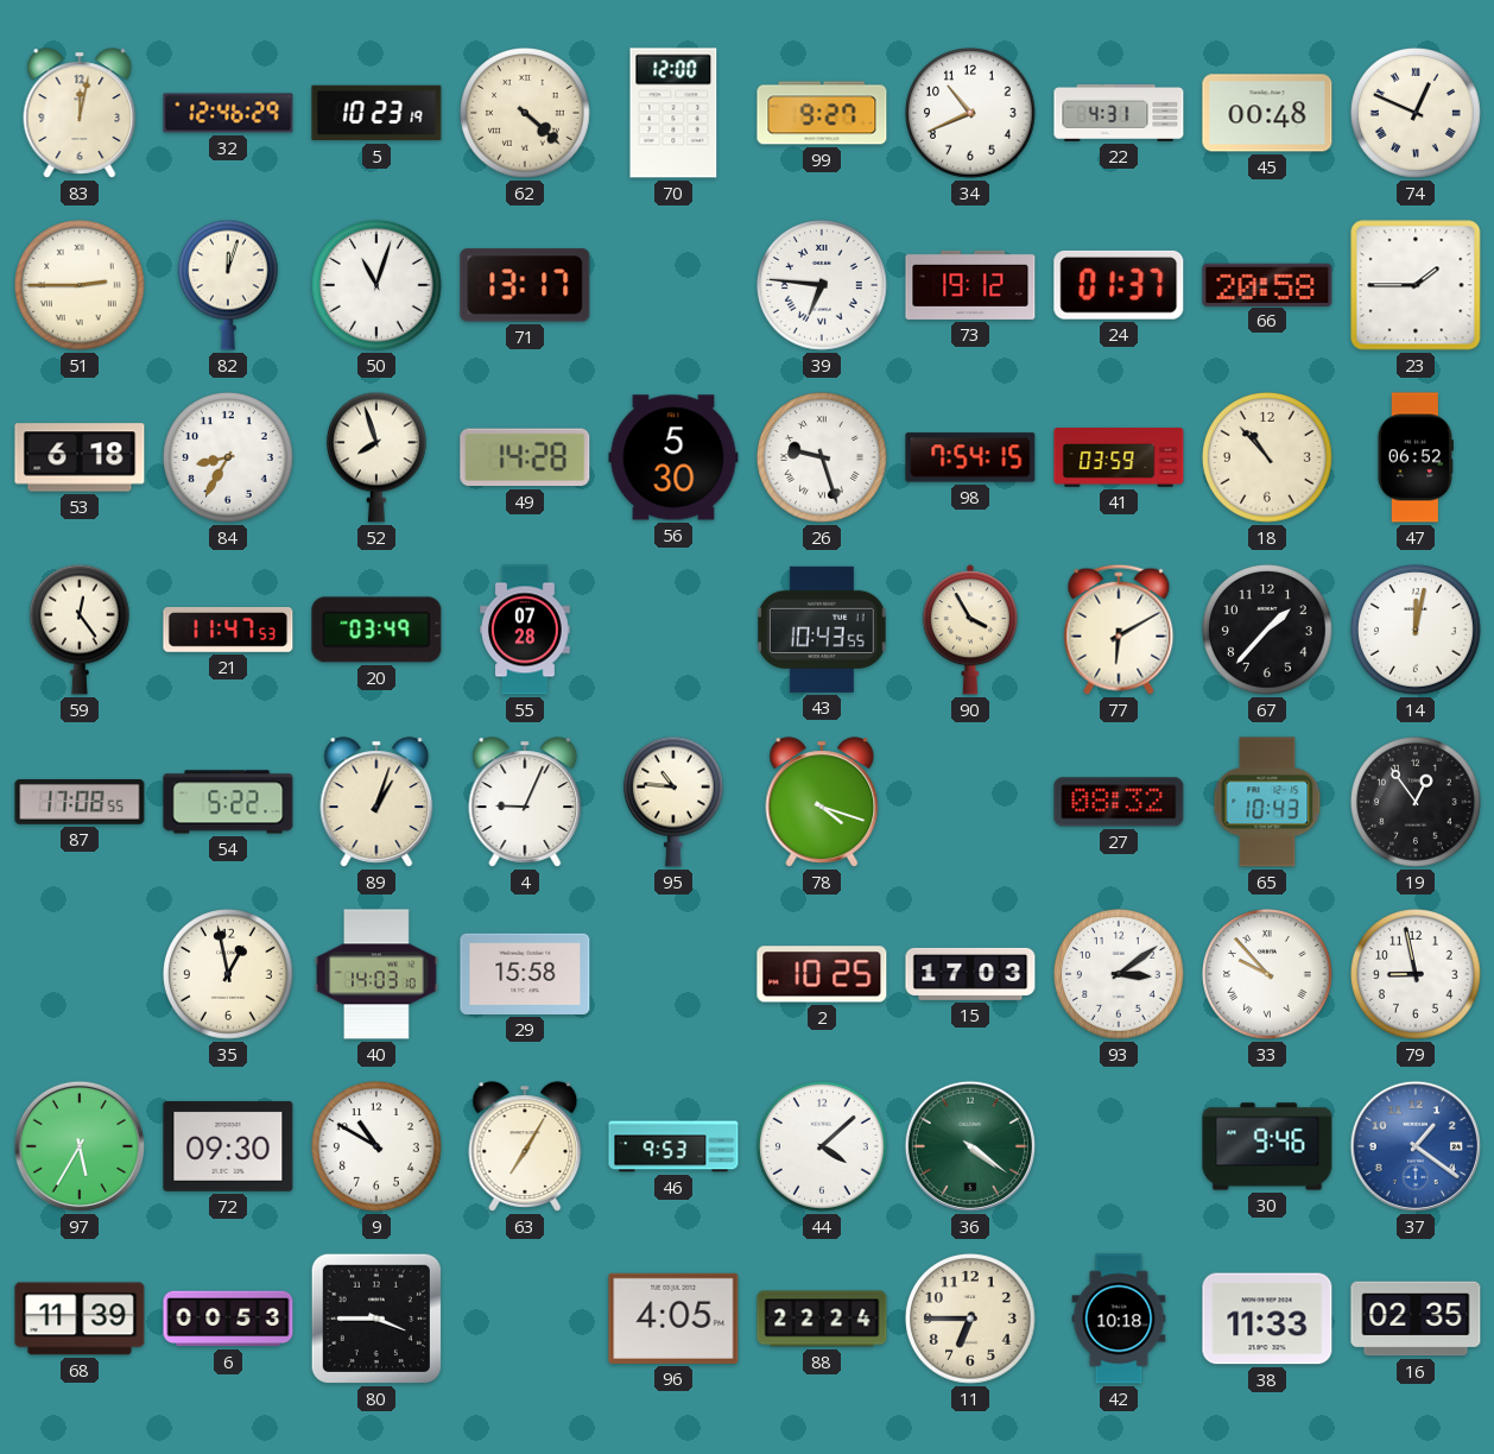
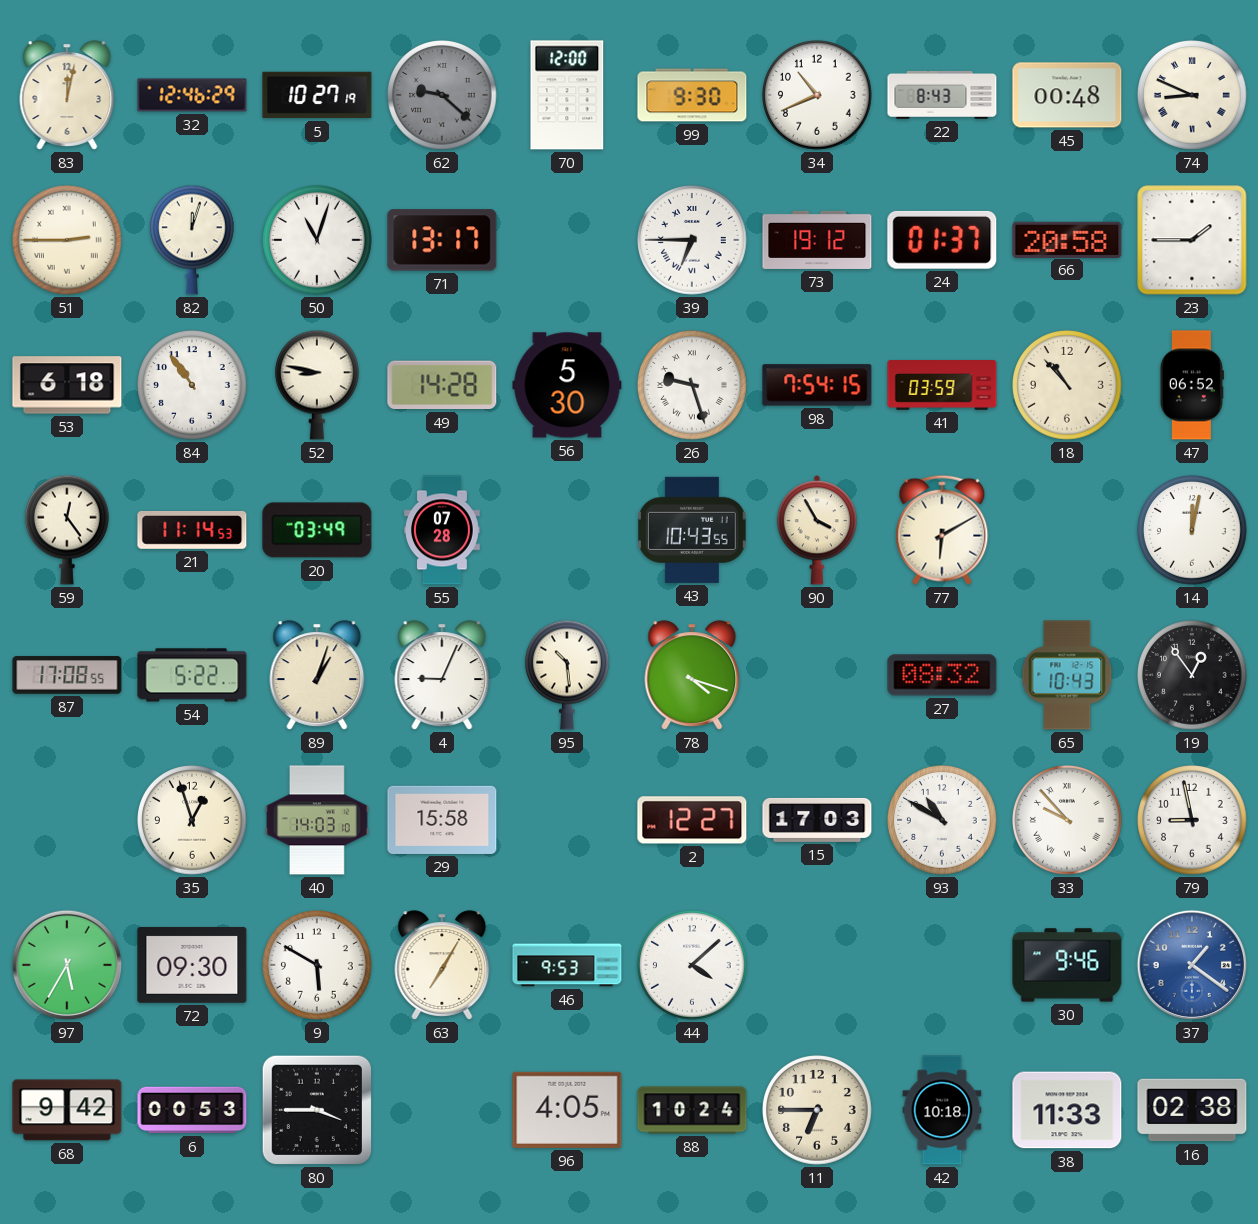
5: 10:23 -> 10:27
62: 4:22 -> 9:22
62 dial: cream -> grey
99: 9:27 -> 9:30
22: 4:31 -> 8:43
74: 12:49 -> 8:49
39: 6:46 -> 6:45
84: 8:35 -> 10:54
52: 7:57 -> 8:47
21: 11:47 -> 11:14
67: 1:37 -> none
95: 10:46 -> 10:29
35: 12:58 -> 12:57
2: 10:25 -> 12:27
93: 3:09 -> 10:50
9: 10:50 -> 5:50
36: 4:21 -> none
68: 11:39 -> 9:42
88: 22:24 -> 10:24
16: 02:35 -> 02:38
